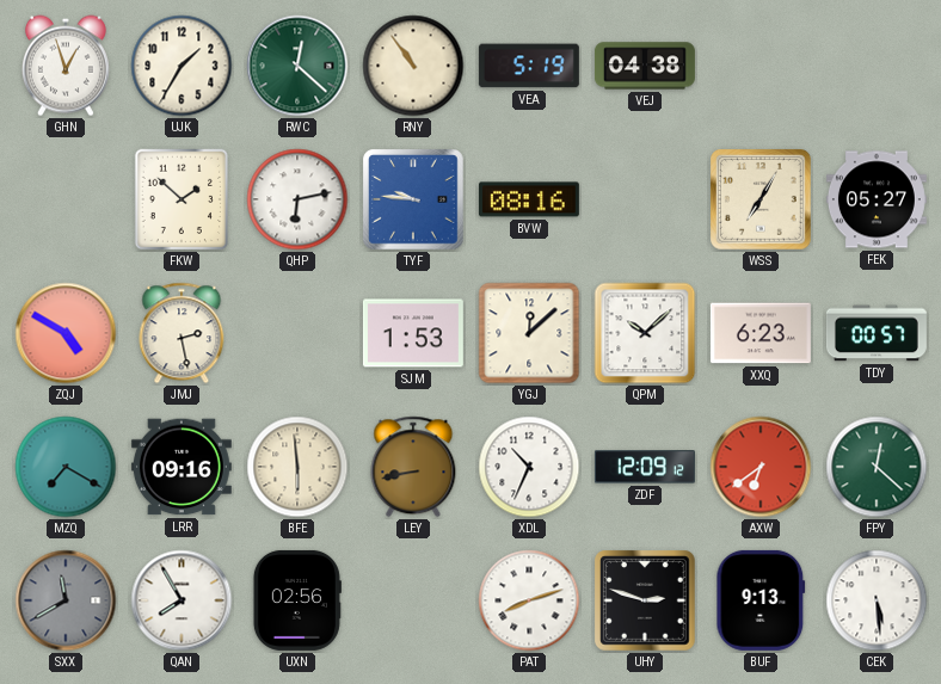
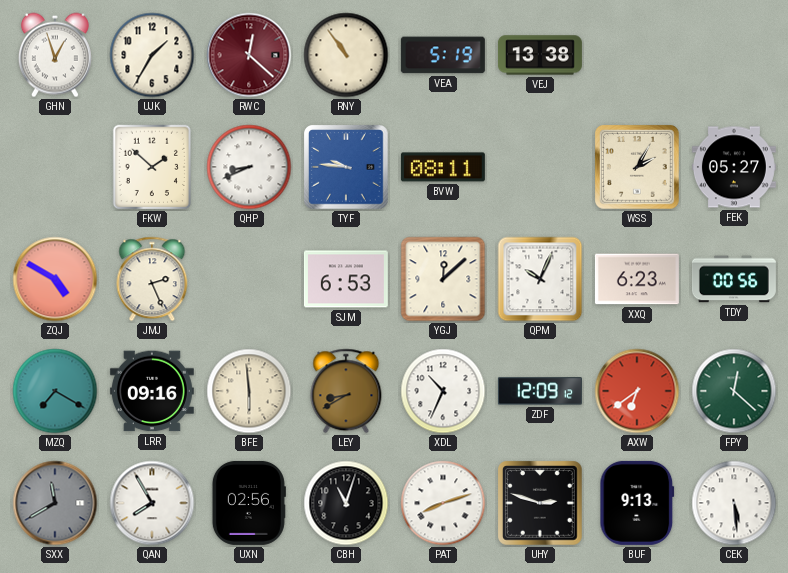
RWC dial: green -> burgundy
VEJ: 04:38 -> 13:38
QHP: 6:13 -> 8:41
BVW: 08:16 -> 08:11
WSS: 7:05 -> 2:05
JMJ: 2:28 -> 2:26
SJM: 1:53 -> 6:53
QPM: 10:08 -> 10:04
TDY: 00:57 -> 00:56
LEY: 8:43 -> 8:40
CBH: none -> 11:03
